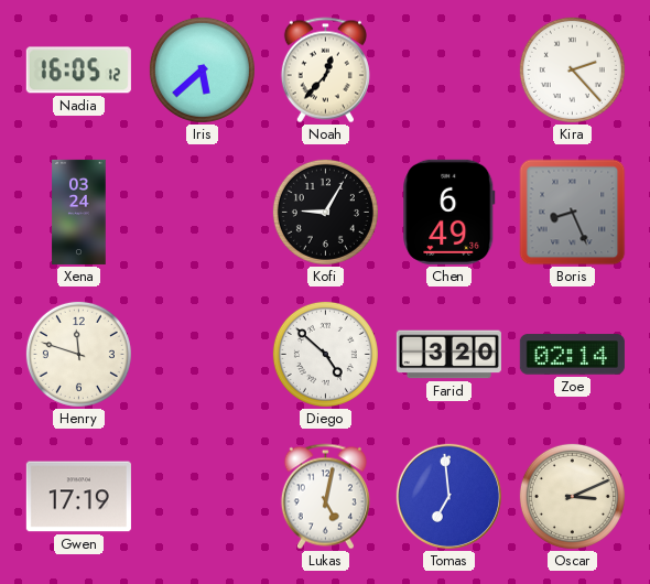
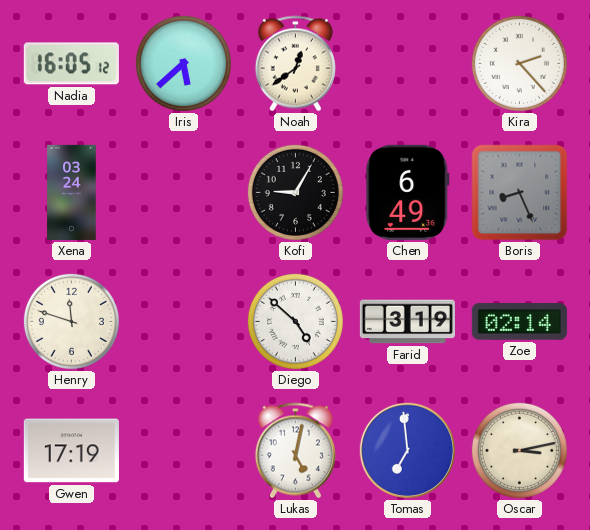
Noah: 12:37 -> 12:39
Farid: 3:20 -> 3:19
Oscar: 3:11 -> 3:13
